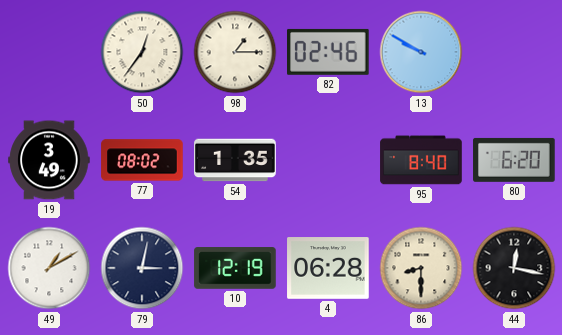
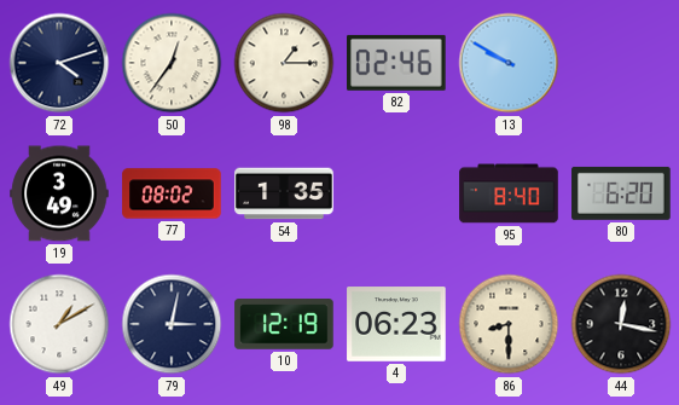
72: none -> 4:12
4: 06:28 -> 06:23
